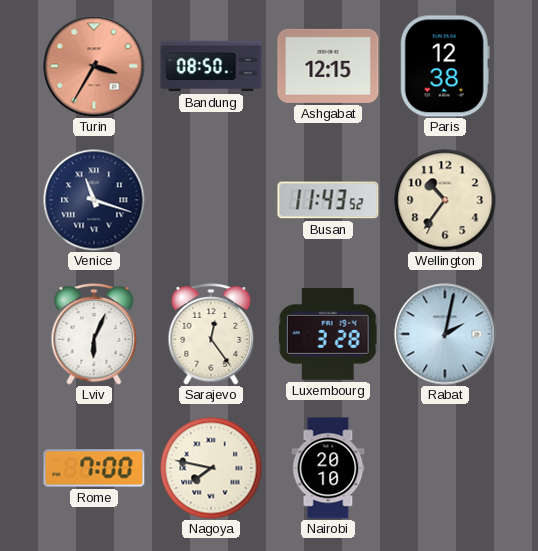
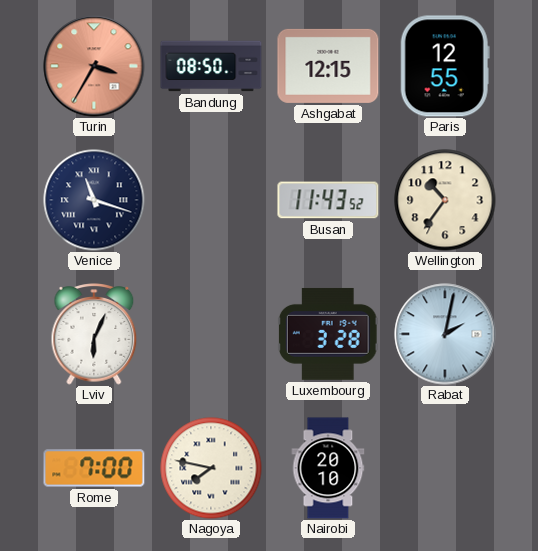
Paris: 12:38 -> 12:55
Sarajevo: 12:24 -> none
